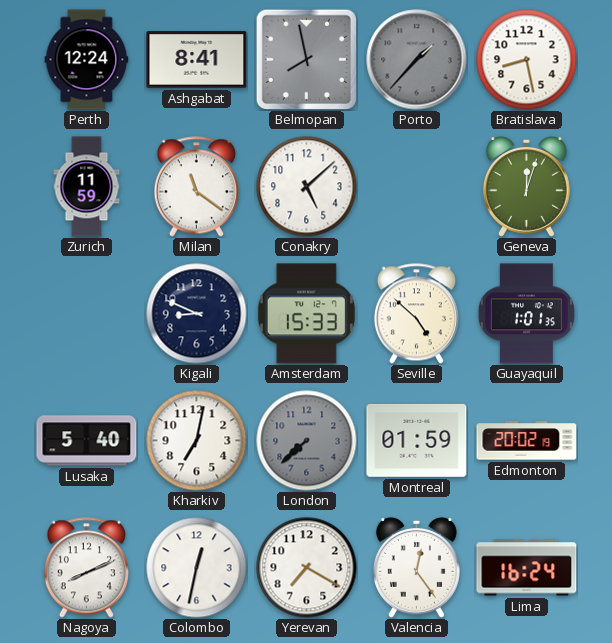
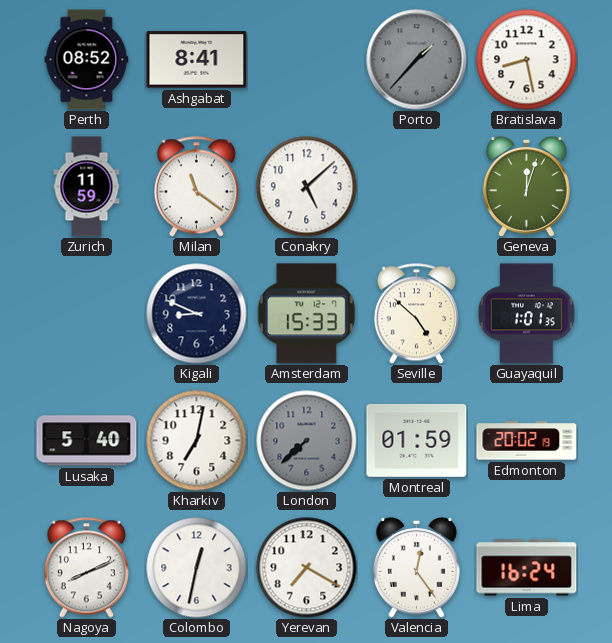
Perth: 12:24 -> 08:52
Belmopan: 7:58 -> none
